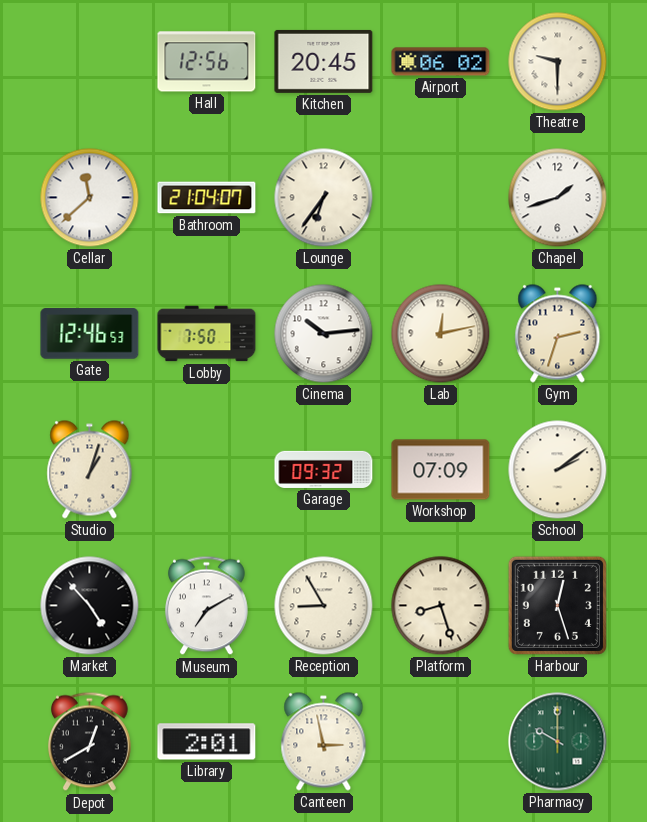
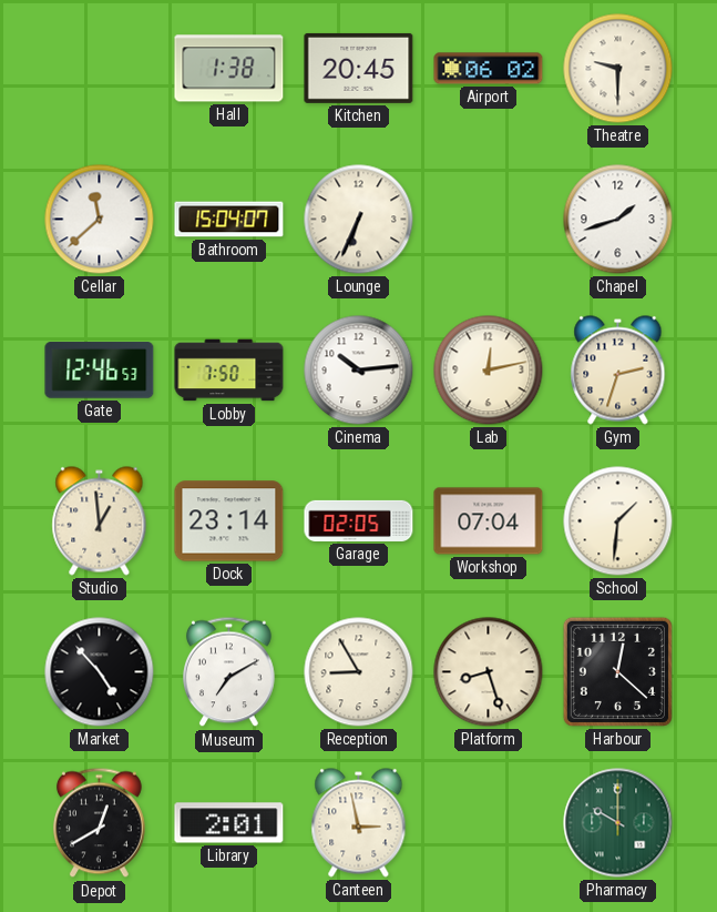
Hall: 12:56 -> 1:38
Bathroom: 21:04 -> 15:04
Lounge: 6:36 -> 6:34
Studio: 1:03 -> 12:59
Dock: none -> 23:14
Garage: 09:32 -> 02:05
Workshop: 07:09 -> 07:04
School: 2:09 -> 1:31
Harbour: 12:27 -> 12:22
